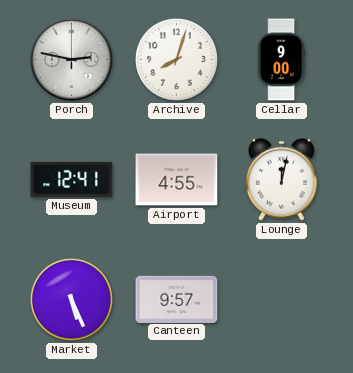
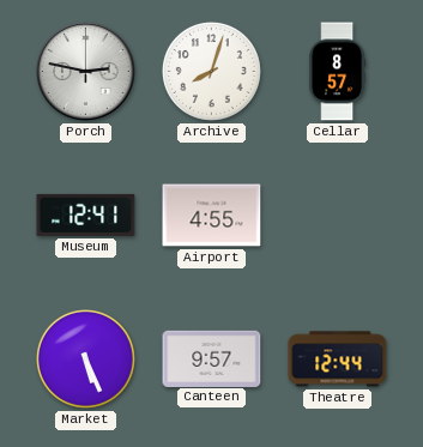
Cellar: 9:00 -> 8:57
Lounge: 12:02 -> none
Theatre: none -> 12:44
